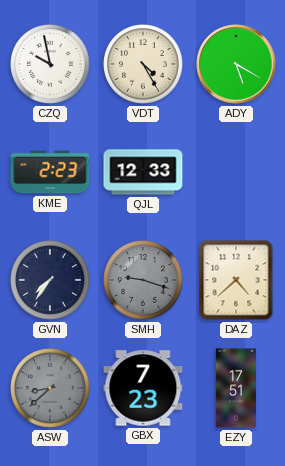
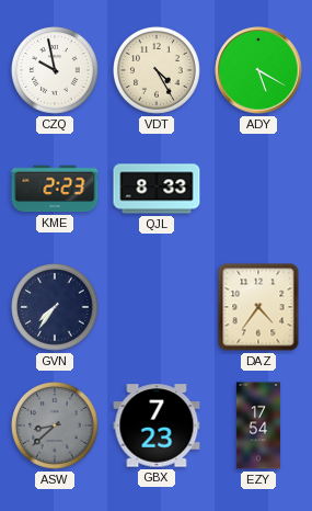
QJL: 12:33 -> 8:33
SMH: 9:18 -> none
DAZ: 4:38 -> 4:36
EZY: 17:51 -> 17:54
